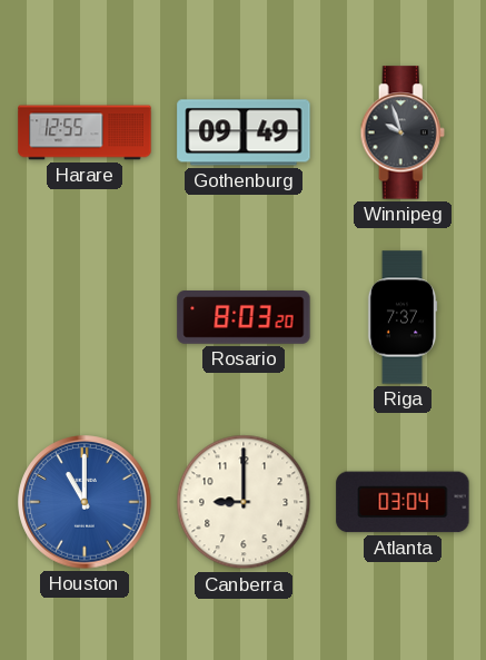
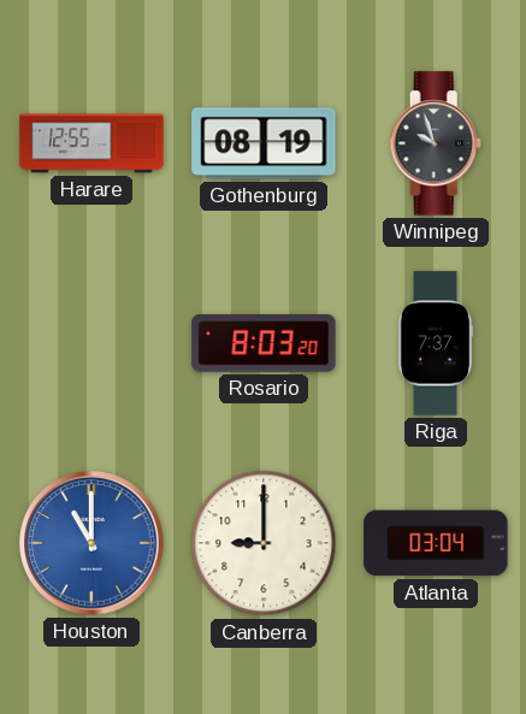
Gothenburg: 09:49 -> 08:19
